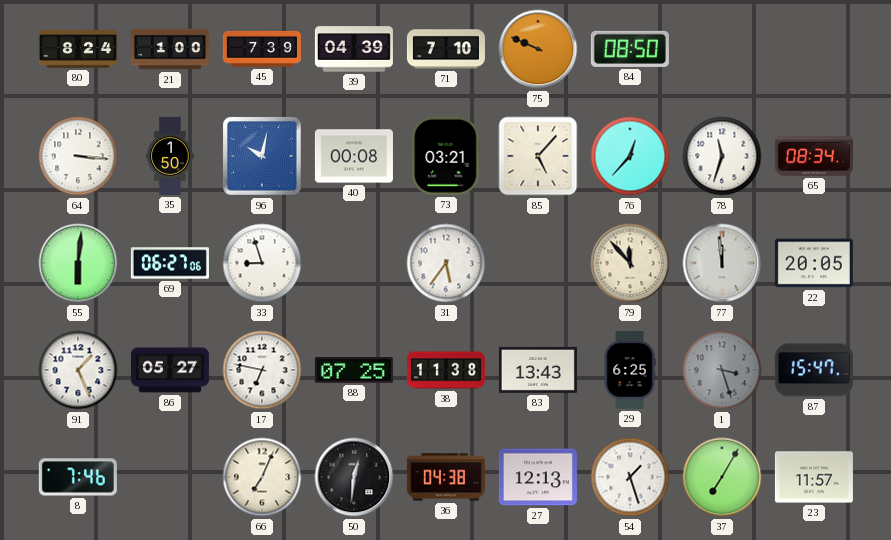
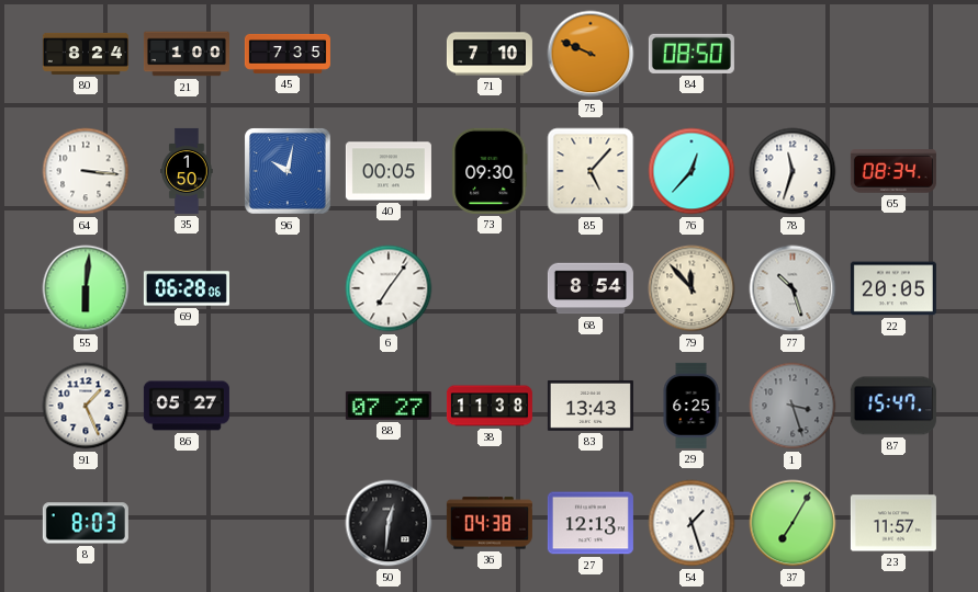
45: 7:39 -> 7:35
39: 04:39 -> none
40: 00:08 -> 00:05
73: 03:21 -> 09:30
69: 06:27 -> 06:28
33: 8:57 -> none
6: none -> 7:06
31: 5:36 -> none
68: none -> 8:54
77: 11:59 -> 10:27
17: 6:47 -> none
88: 07:25 -> 07:27
8: 7:46 -> 8:03
66: 7:04 -> none
